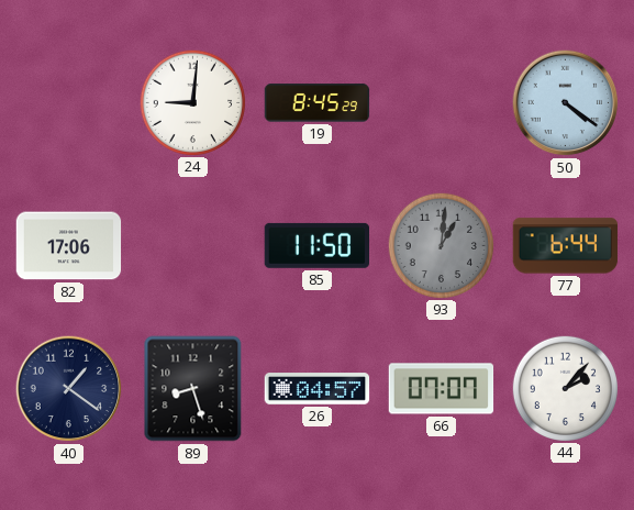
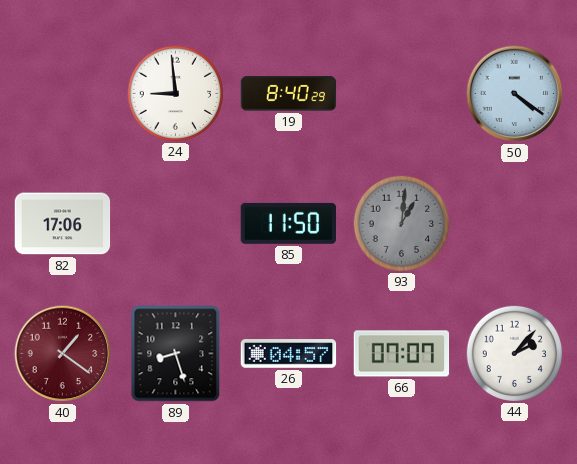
24: 9:01 -> 8:59
19: 8:45 -> 8:40
77: 6:44 -> none
40 dial: navy -> burgundy
